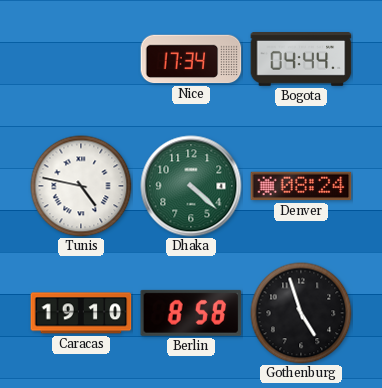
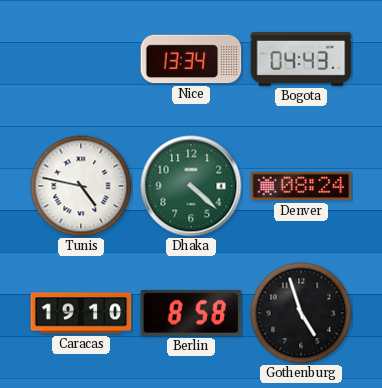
Nice: 17:34 -> 13:34
Bogota: 04:44 -> 04:43
